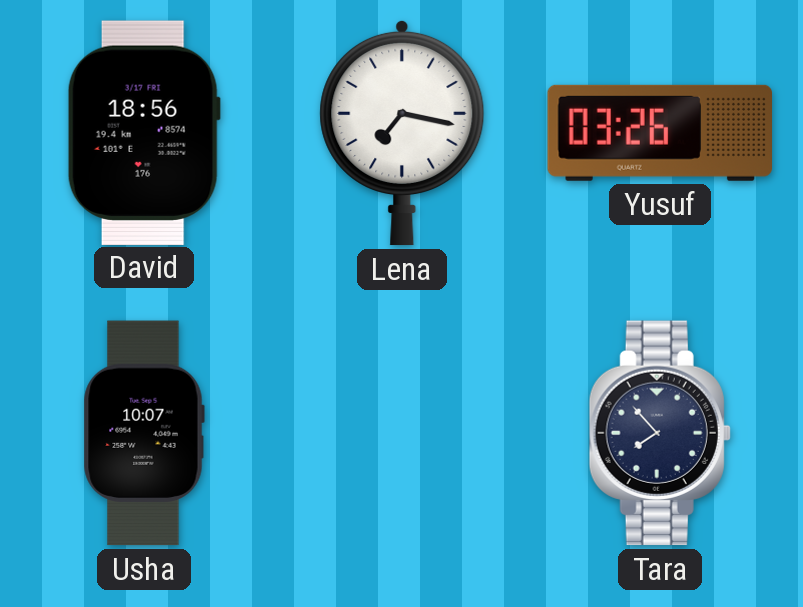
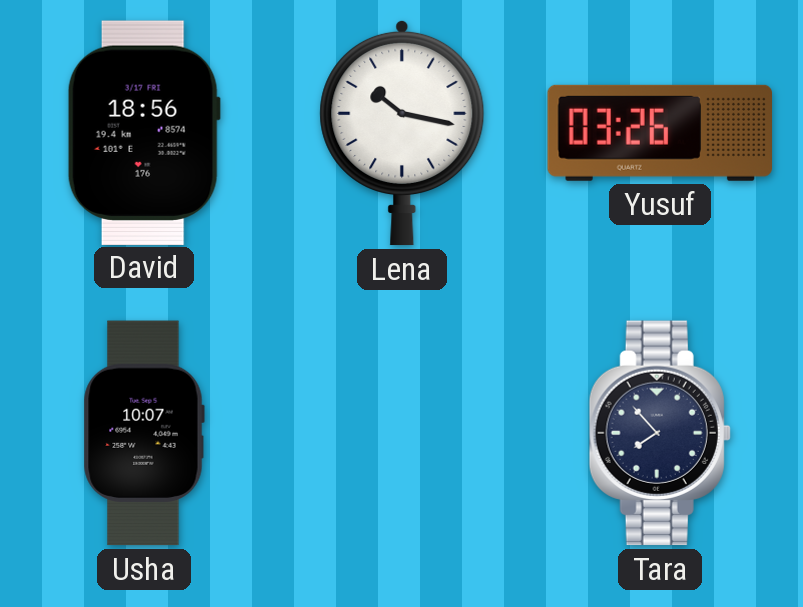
Lena: 7:17 -> 10:17
